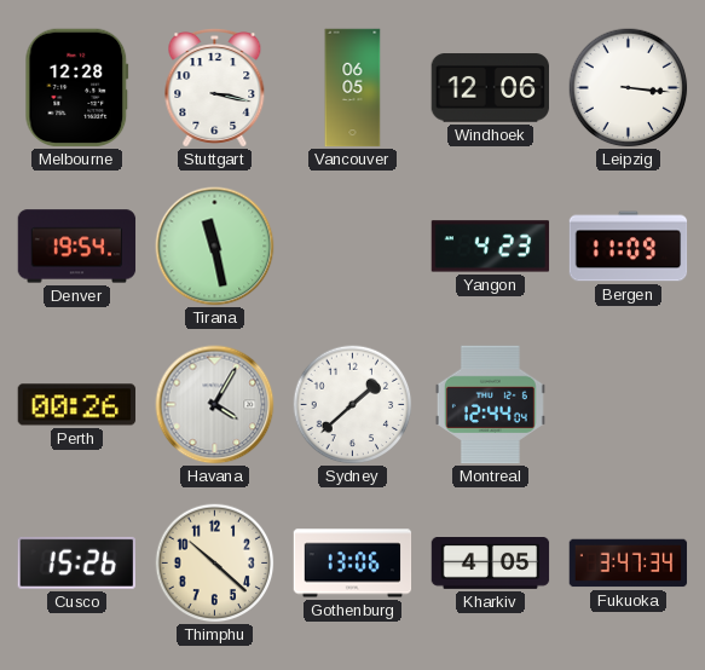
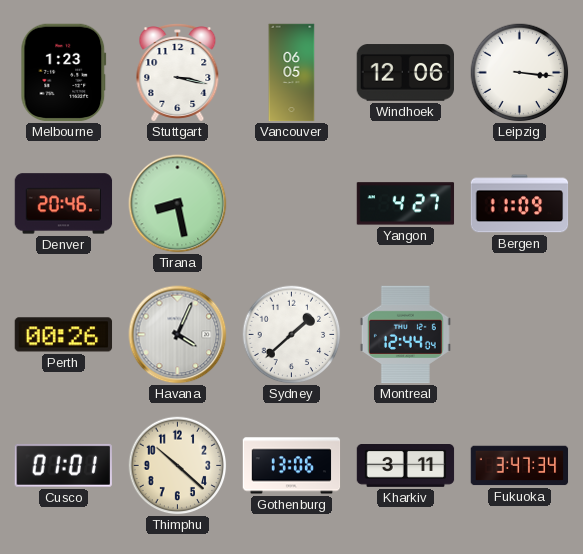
Melbourne: 12:28 -> 1:23
Denver: 19:54 -> 20:46
Tirana: 11:28 -> 8:28
Yangon: 4:23 -> 4:27
Havana: 4:05 -> 4:04
Cusco: 15:26 -> 01:01
Kharkiv: 4:05 -> 3:11
